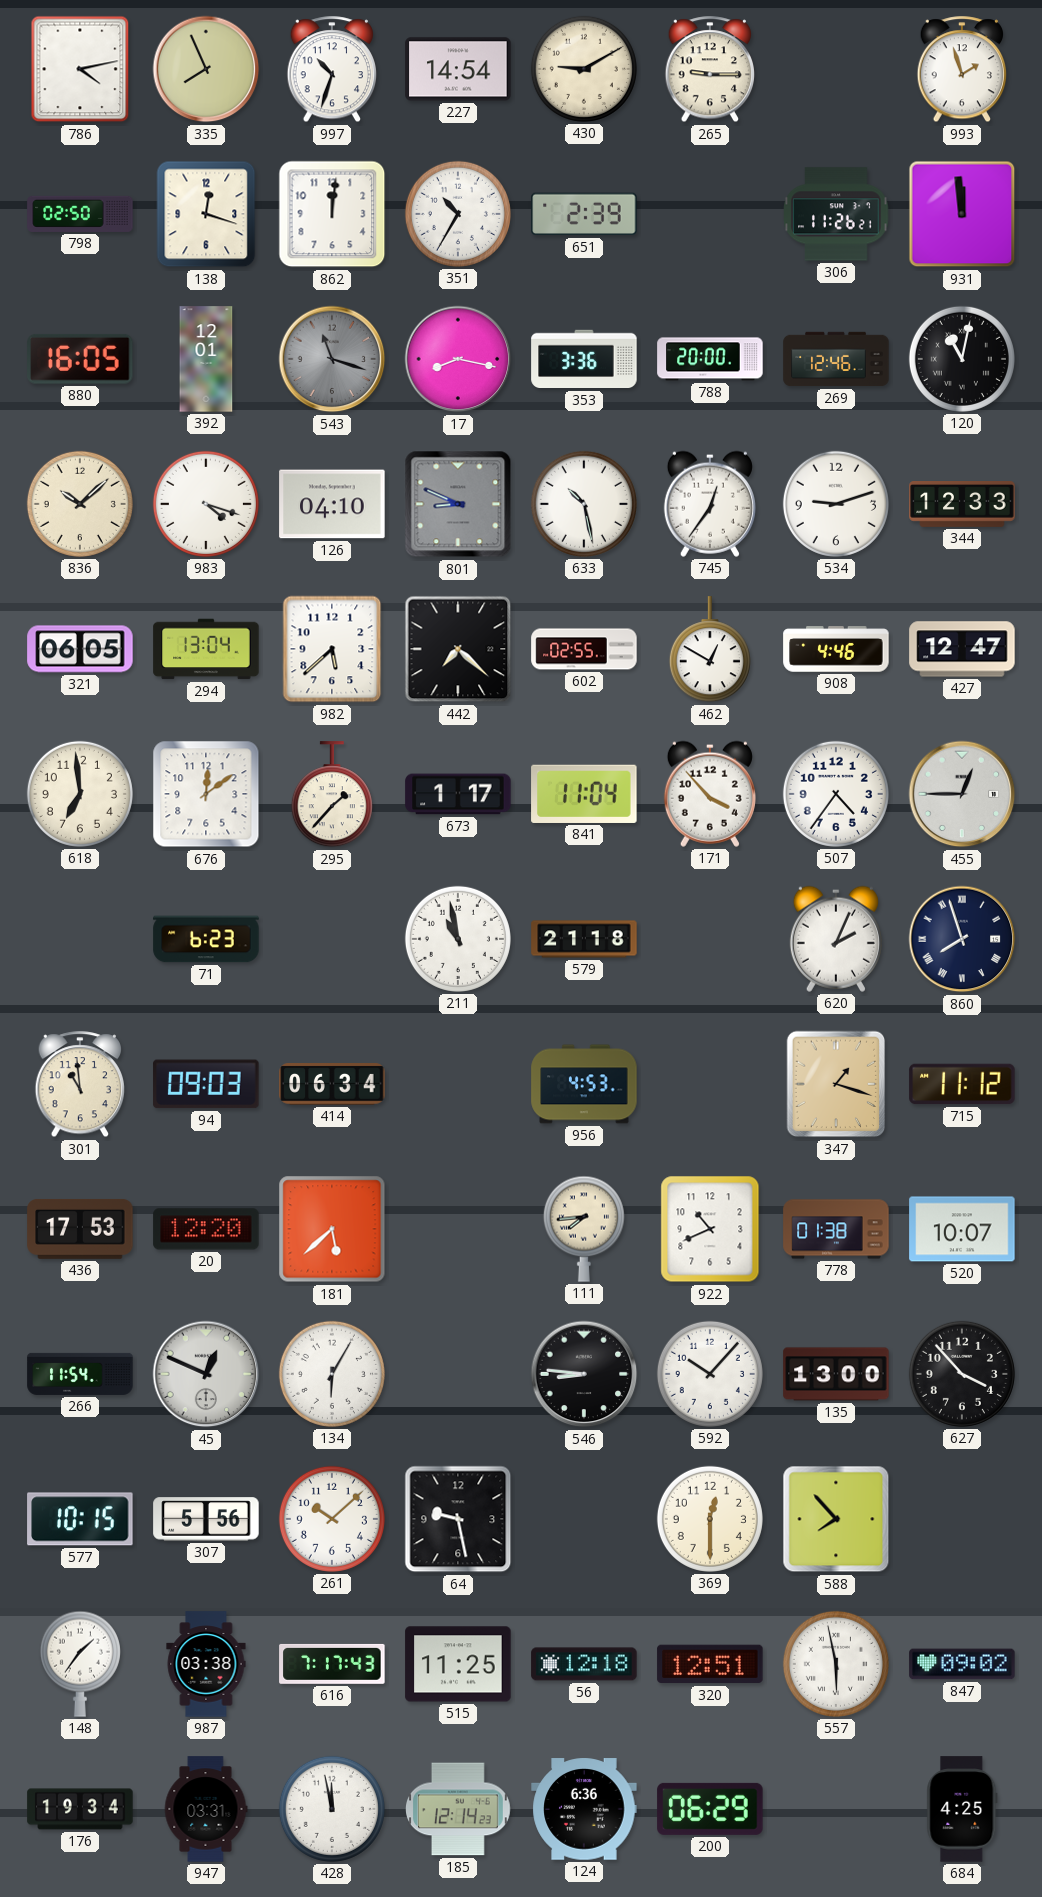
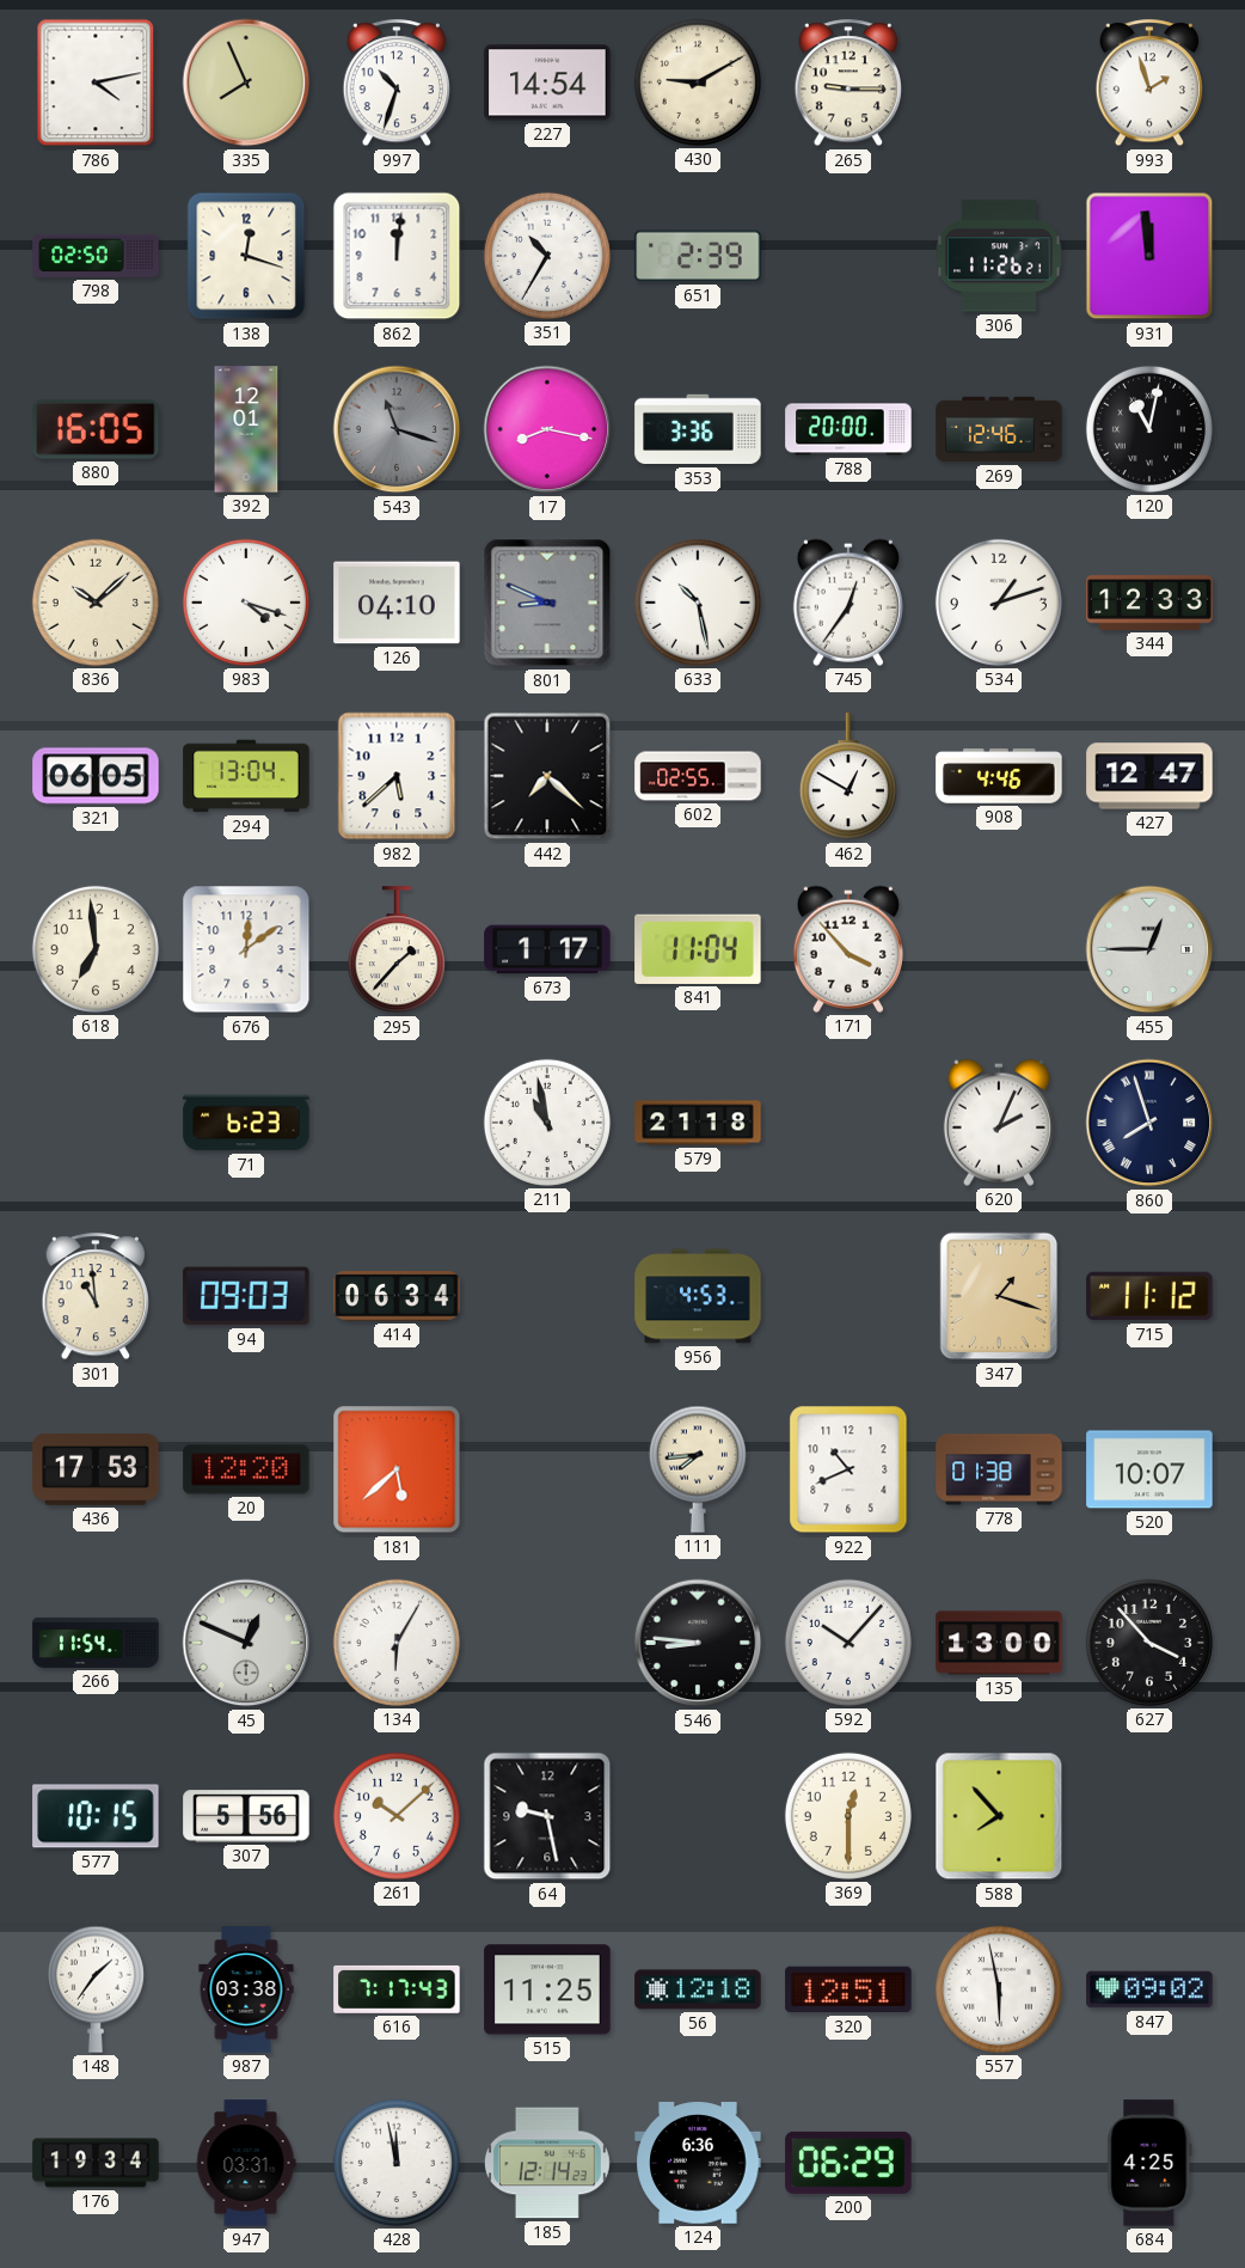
534: 9:12 -> 1:12
507: 4:36 -> none
